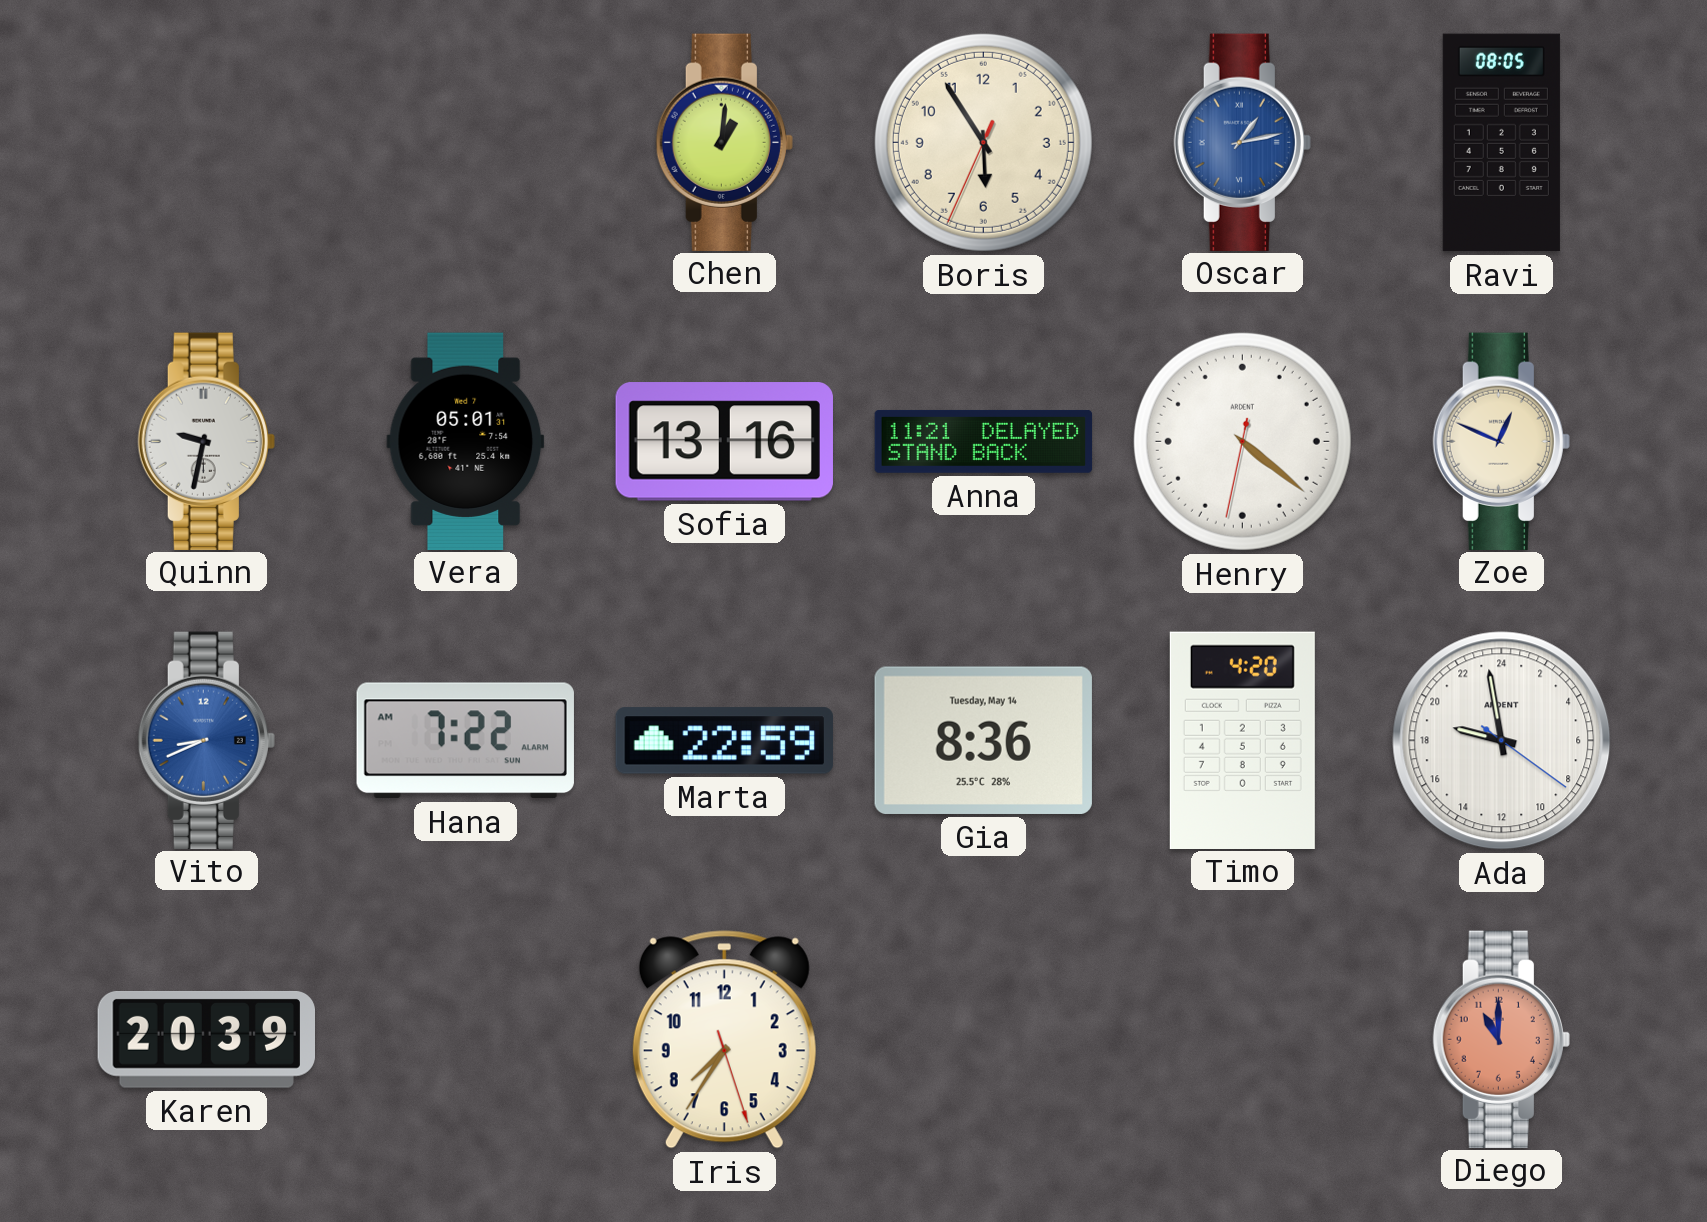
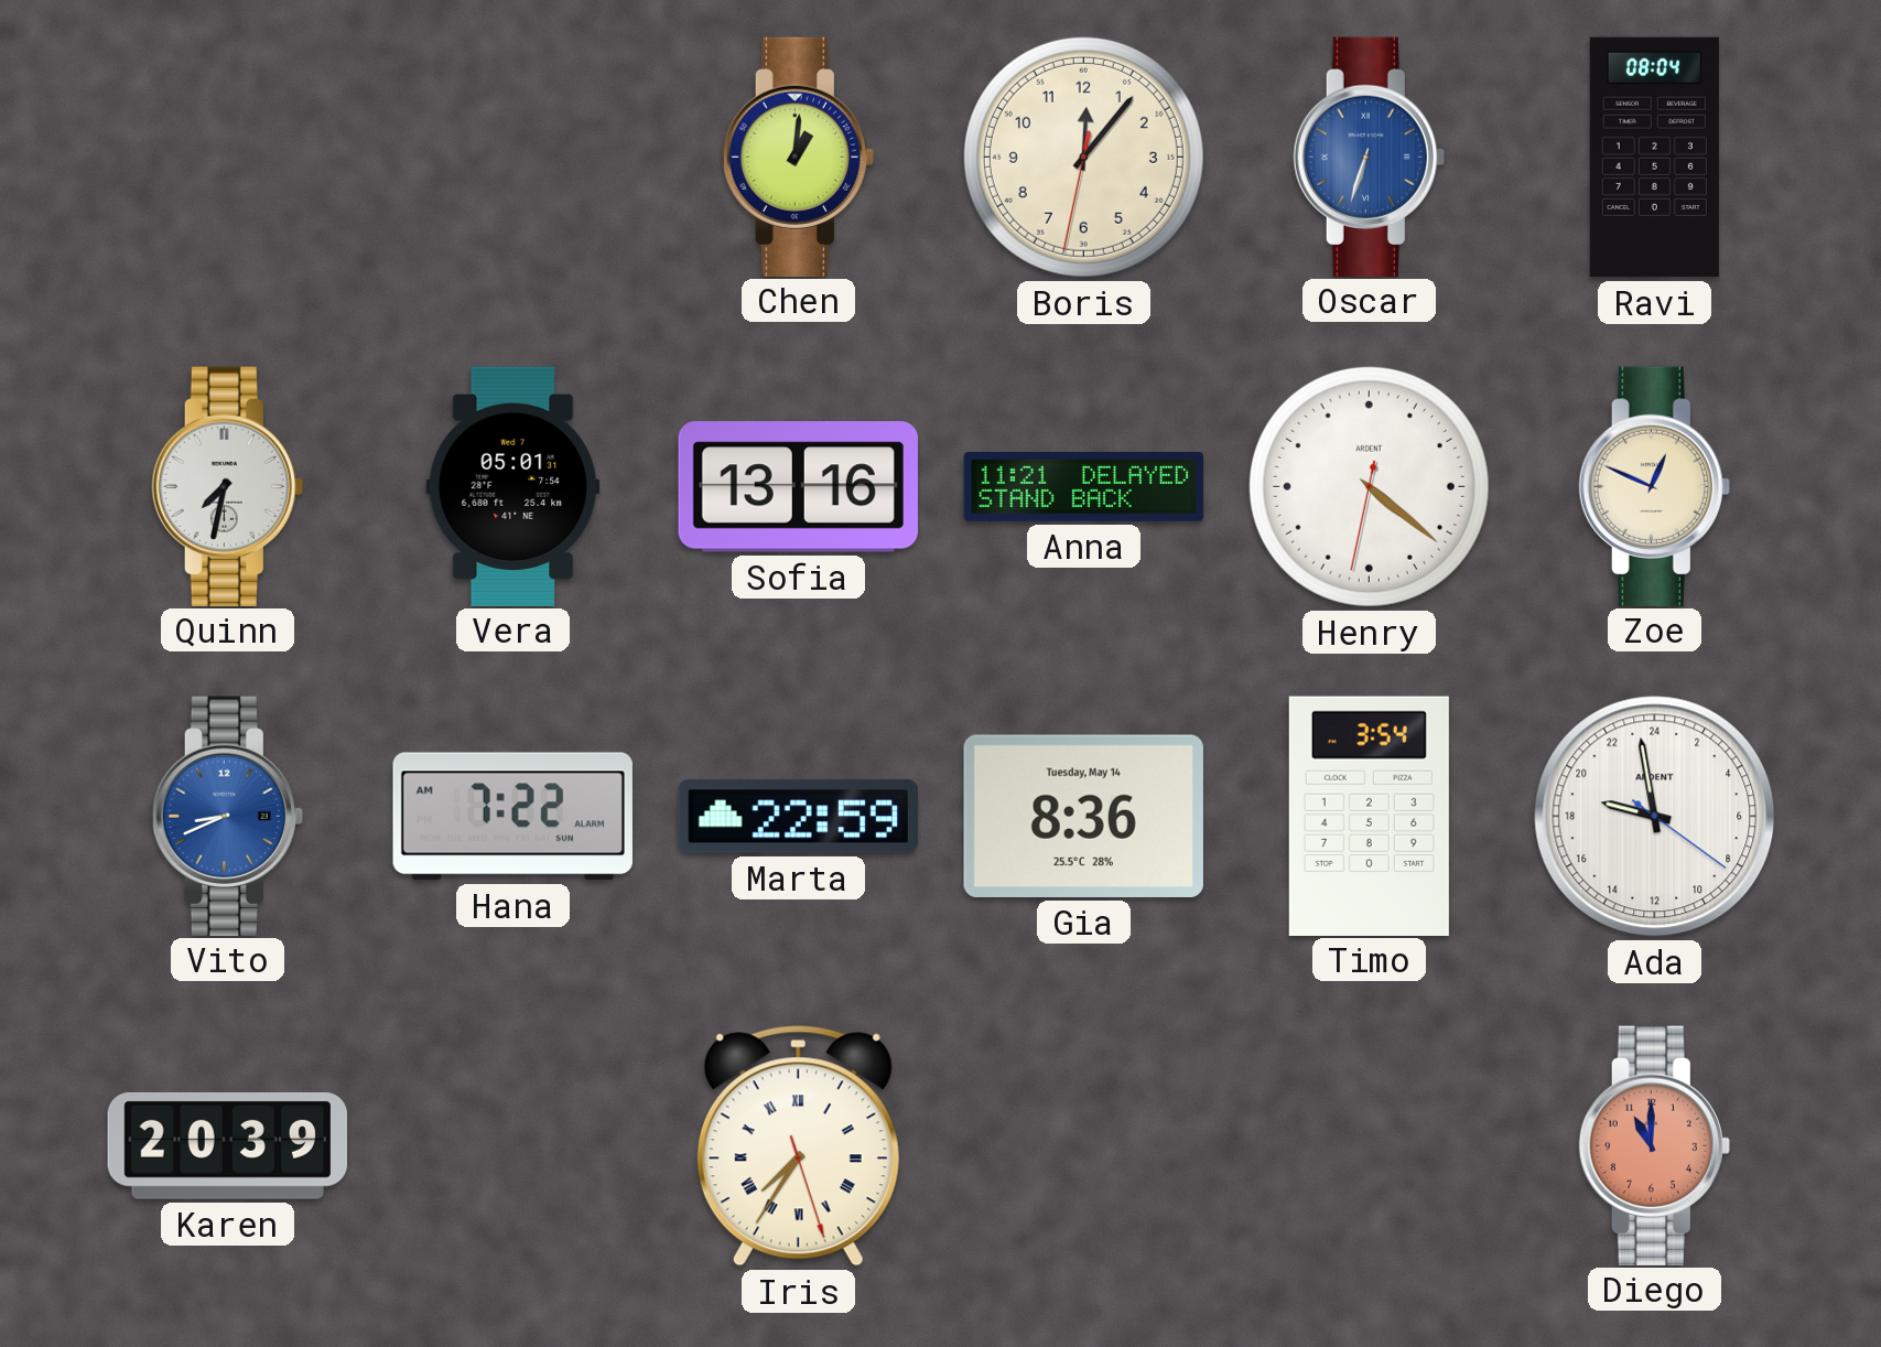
Boris: 5:54 -> 12:06
Oscar: 1:13 -> 6:33
Ravi: 08:05 -> 08:04
Quinn: 9:32 -> 7:32
Timo: 4:20 -> 3:54
Iris numerals: Arabic -> Roman
